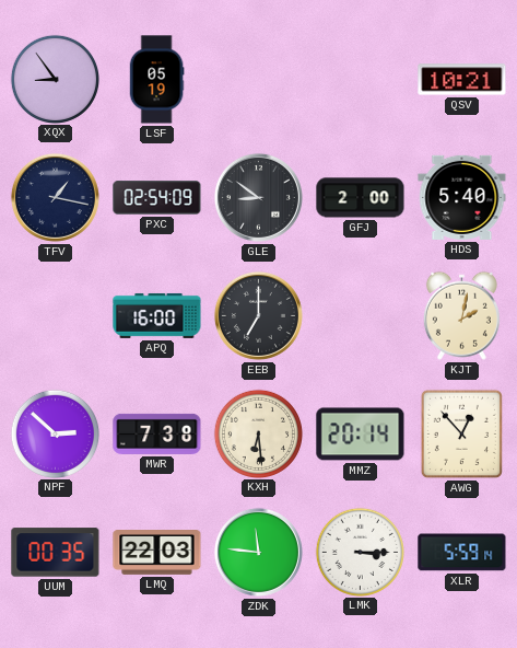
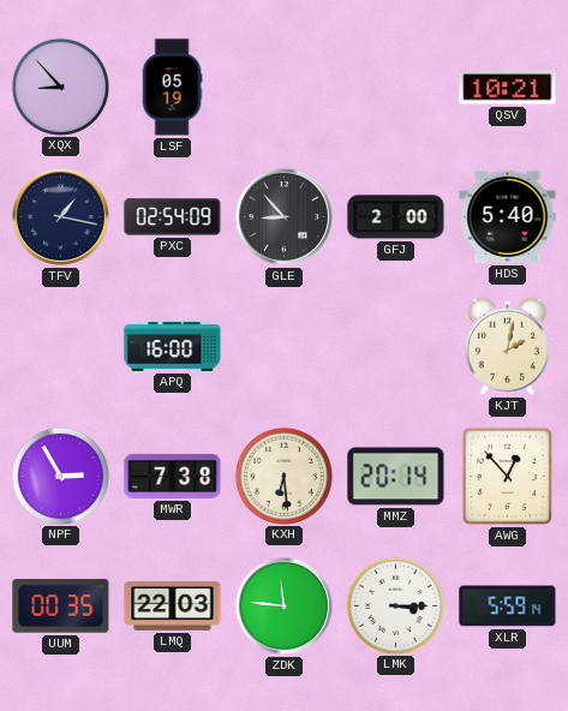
XQX: 8:54 -> 8:53
GLE: 8:51 -> 8:53
EEB: 7:00 -> none
NPF: 2:52 -> 2:55
